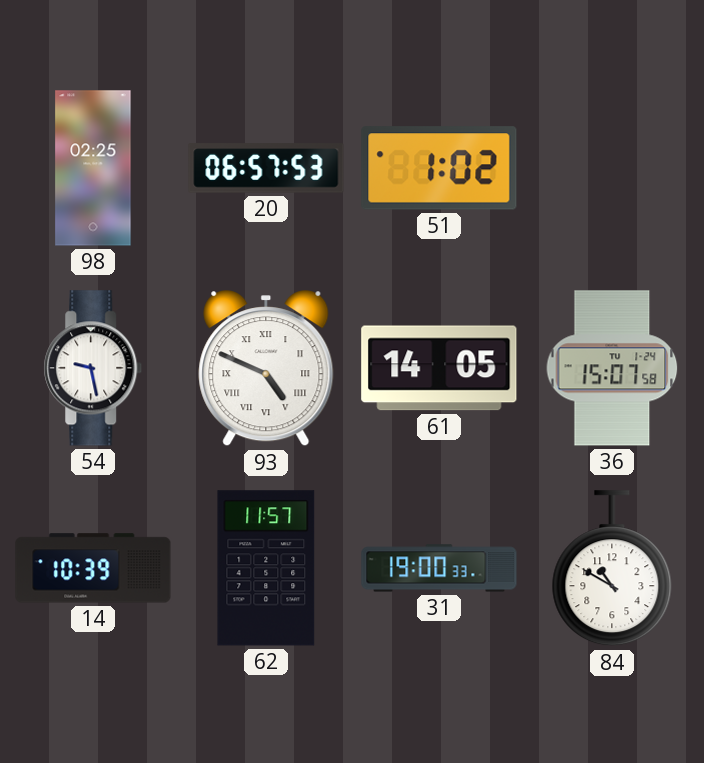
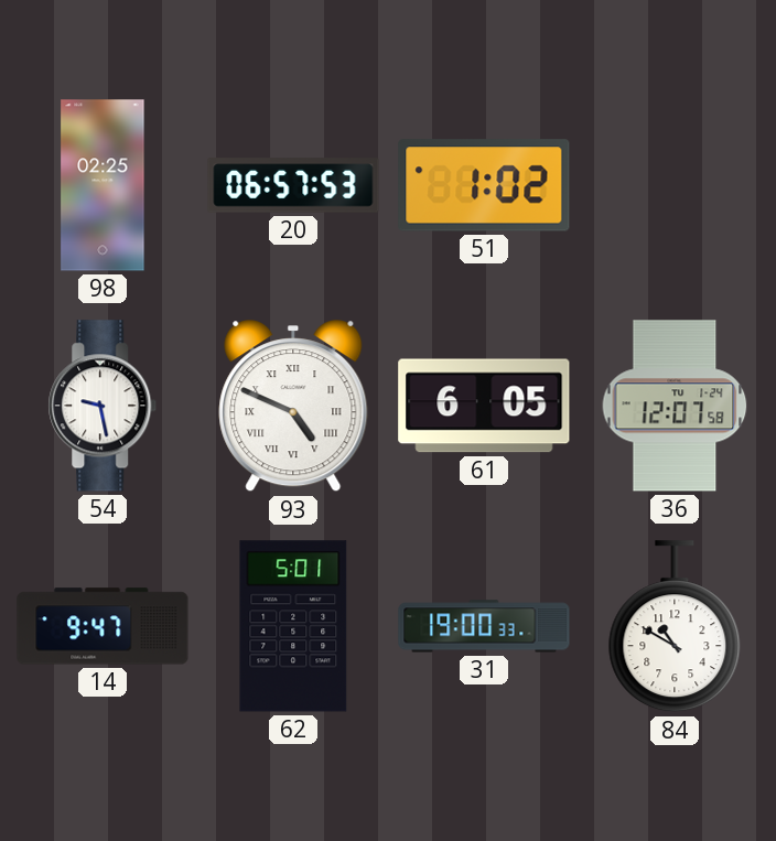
61: 14:05 -> 6:05
36: 15:07 -> 12:07
14: 10:39 -> 9:47
62: 11:57 -> 5:01
